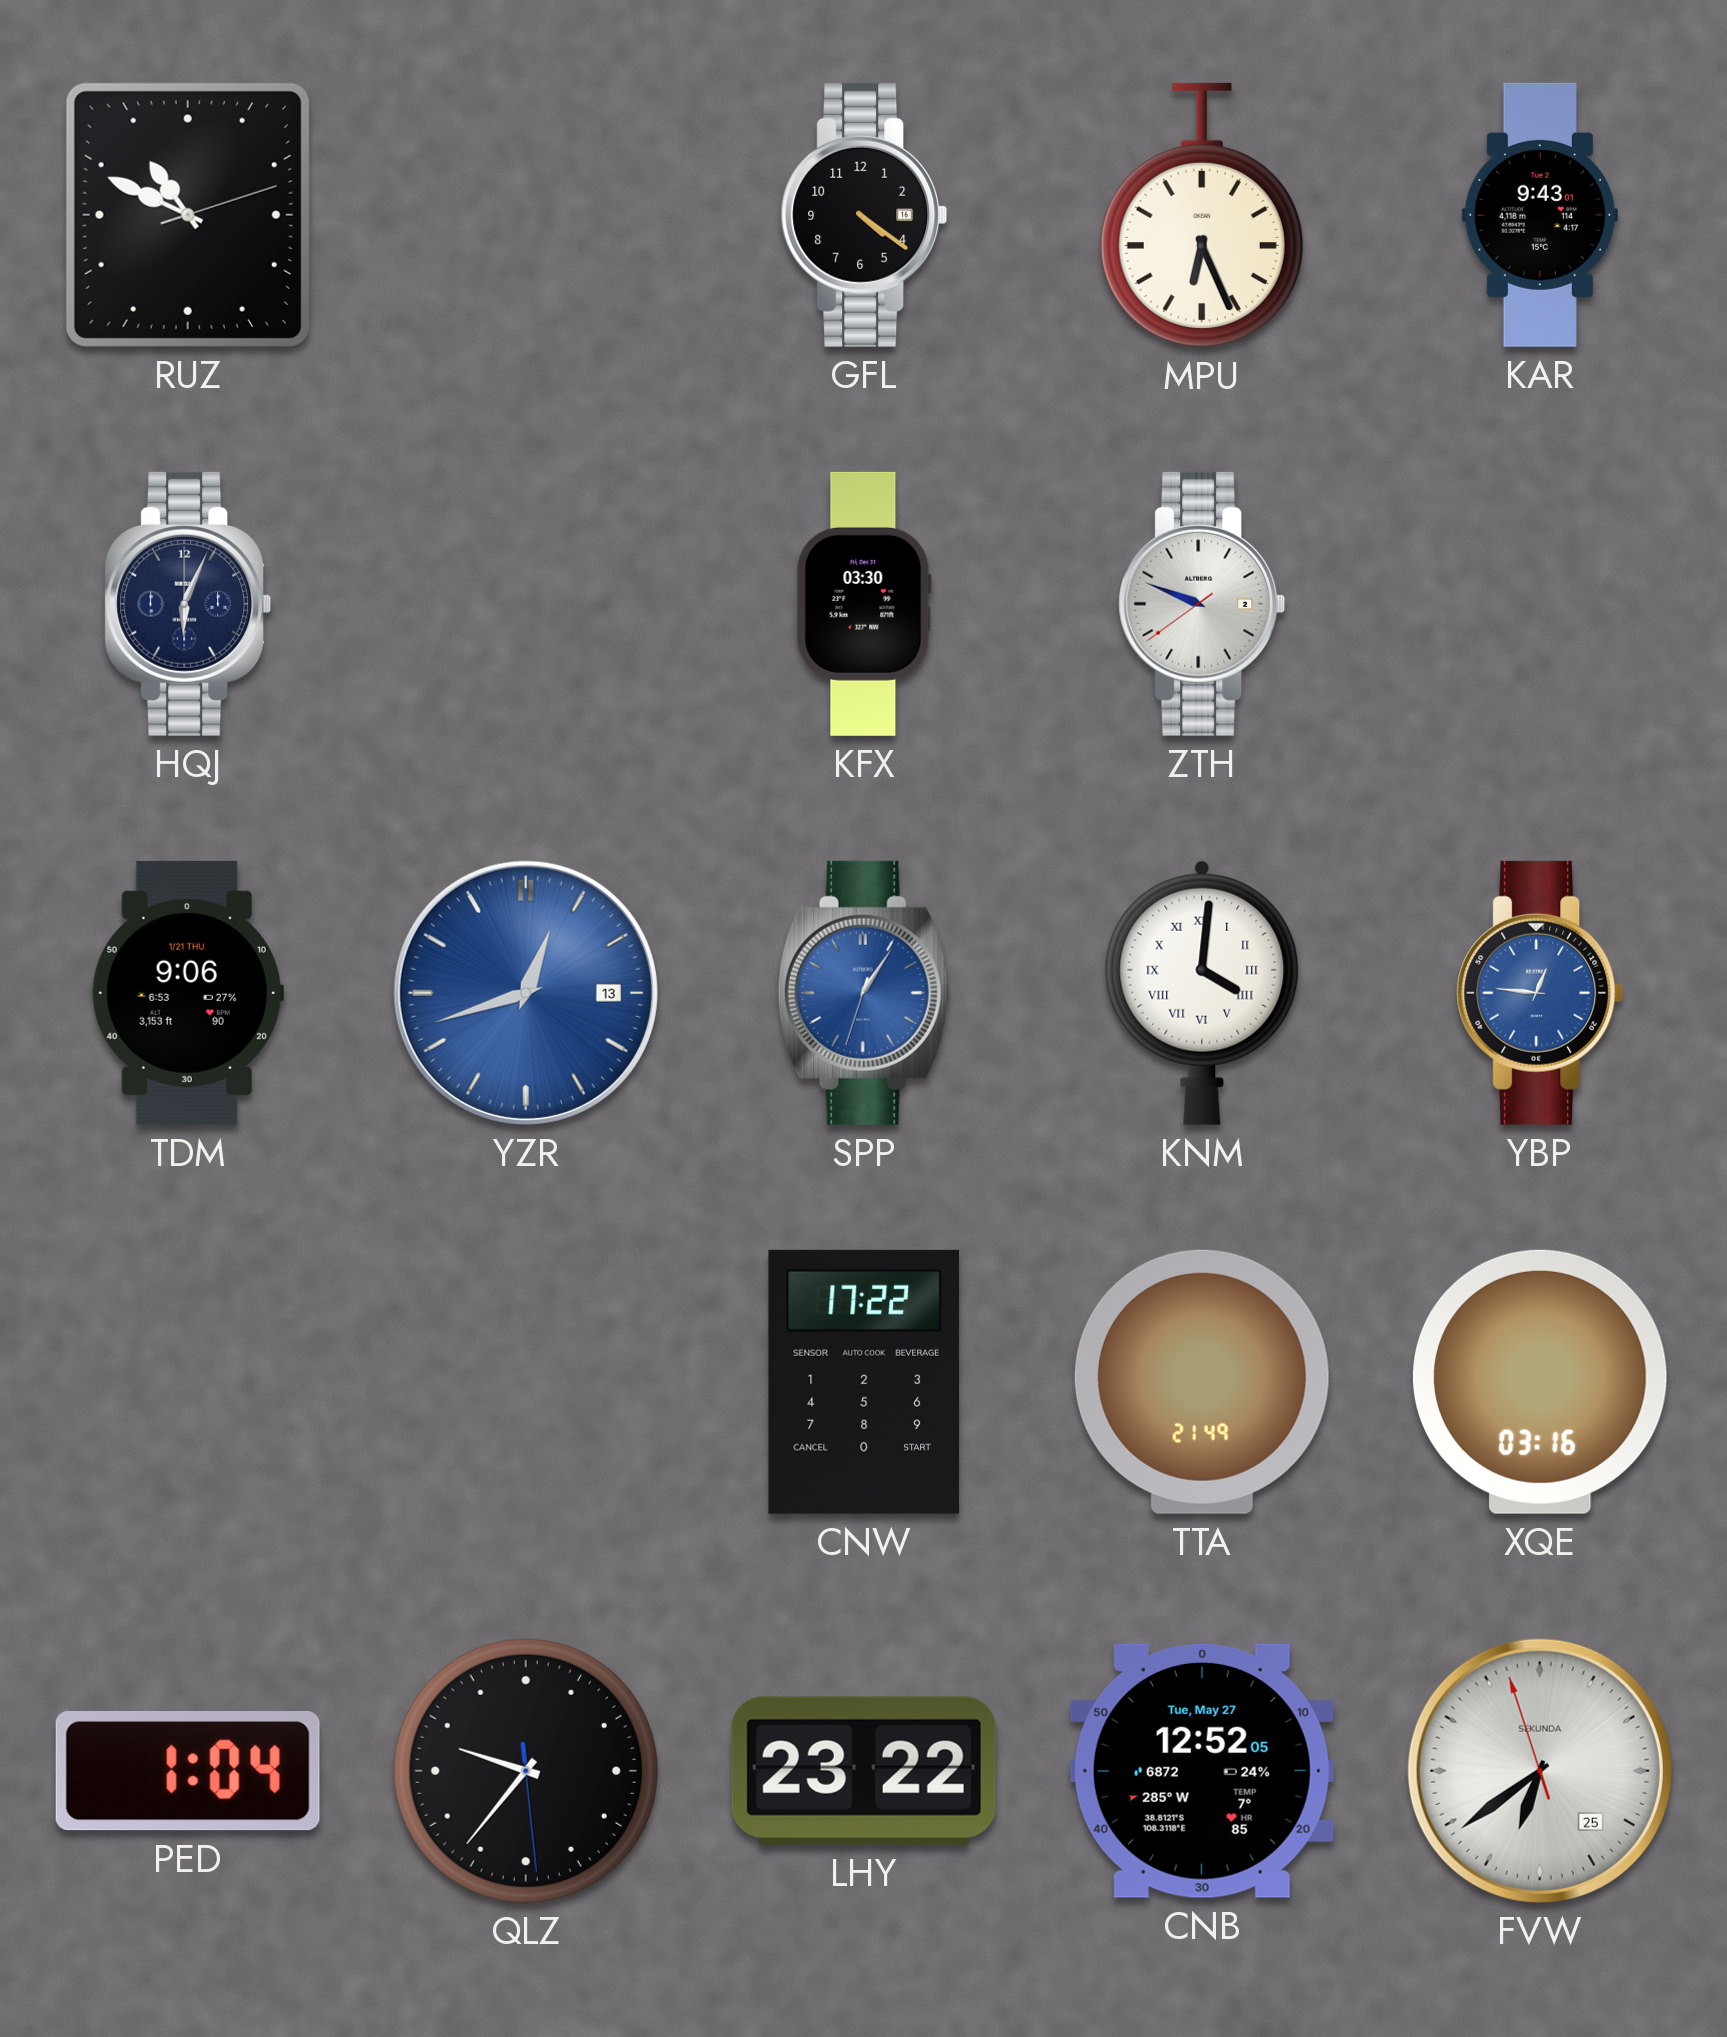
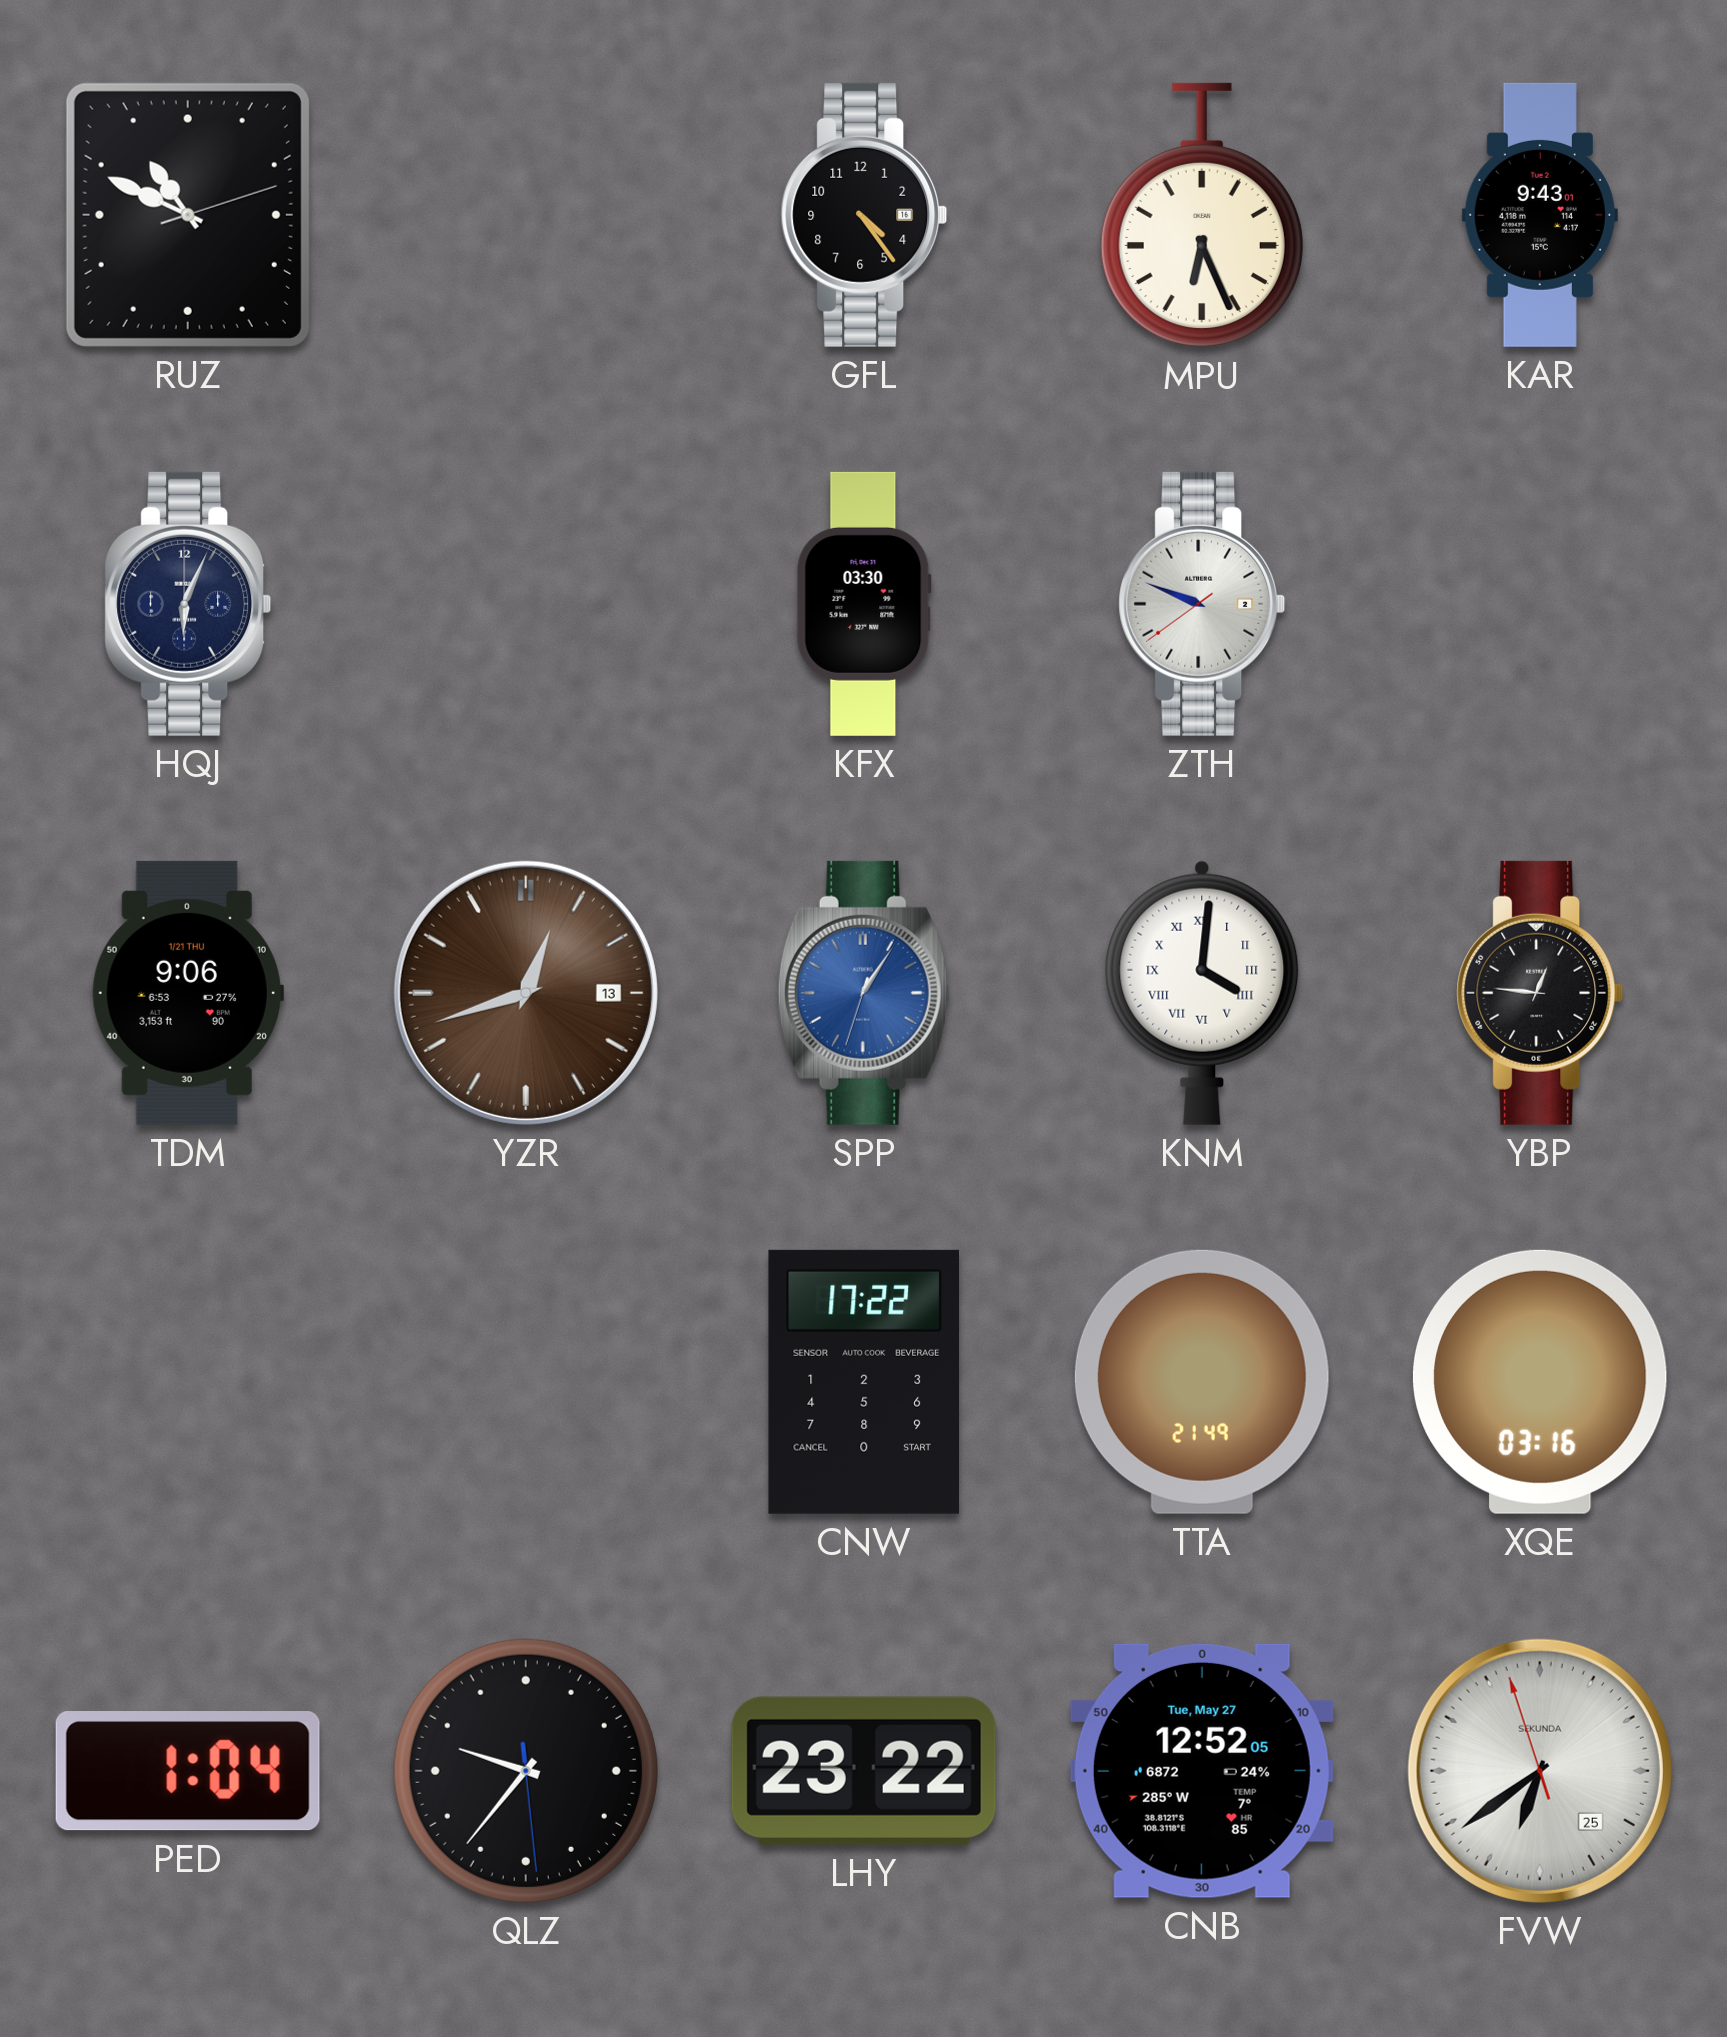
GFL: 4:21 -> 4:24
YZR dial: blue -> brown
YBP dial: blue -> black
